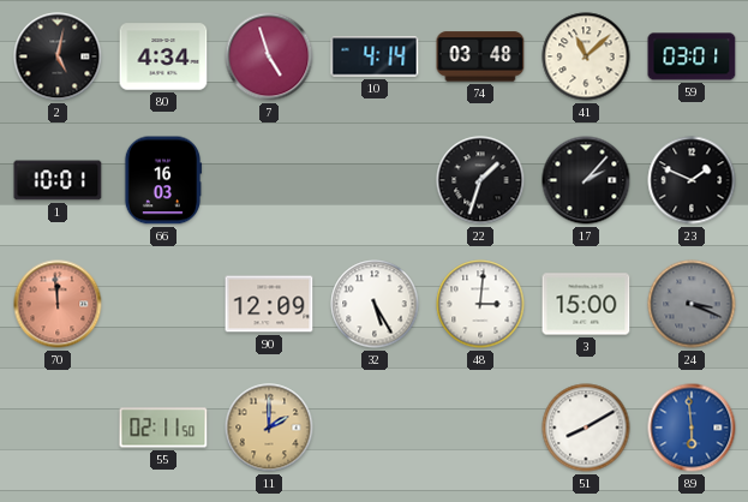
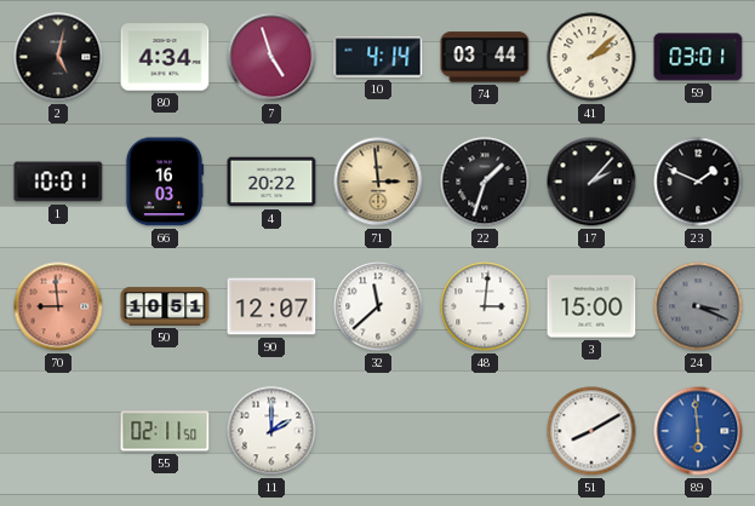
74: 03:48 -> 03:44
41: 11:08 -> 2:08
4: none -> 20:22
71: none -> 2:59
70: 11:59 -> 8:59
50: none -> 10:51
90: 12:09 -> 12:07
32: 5:25 -> 11:38
11 dial: champagne -> white
